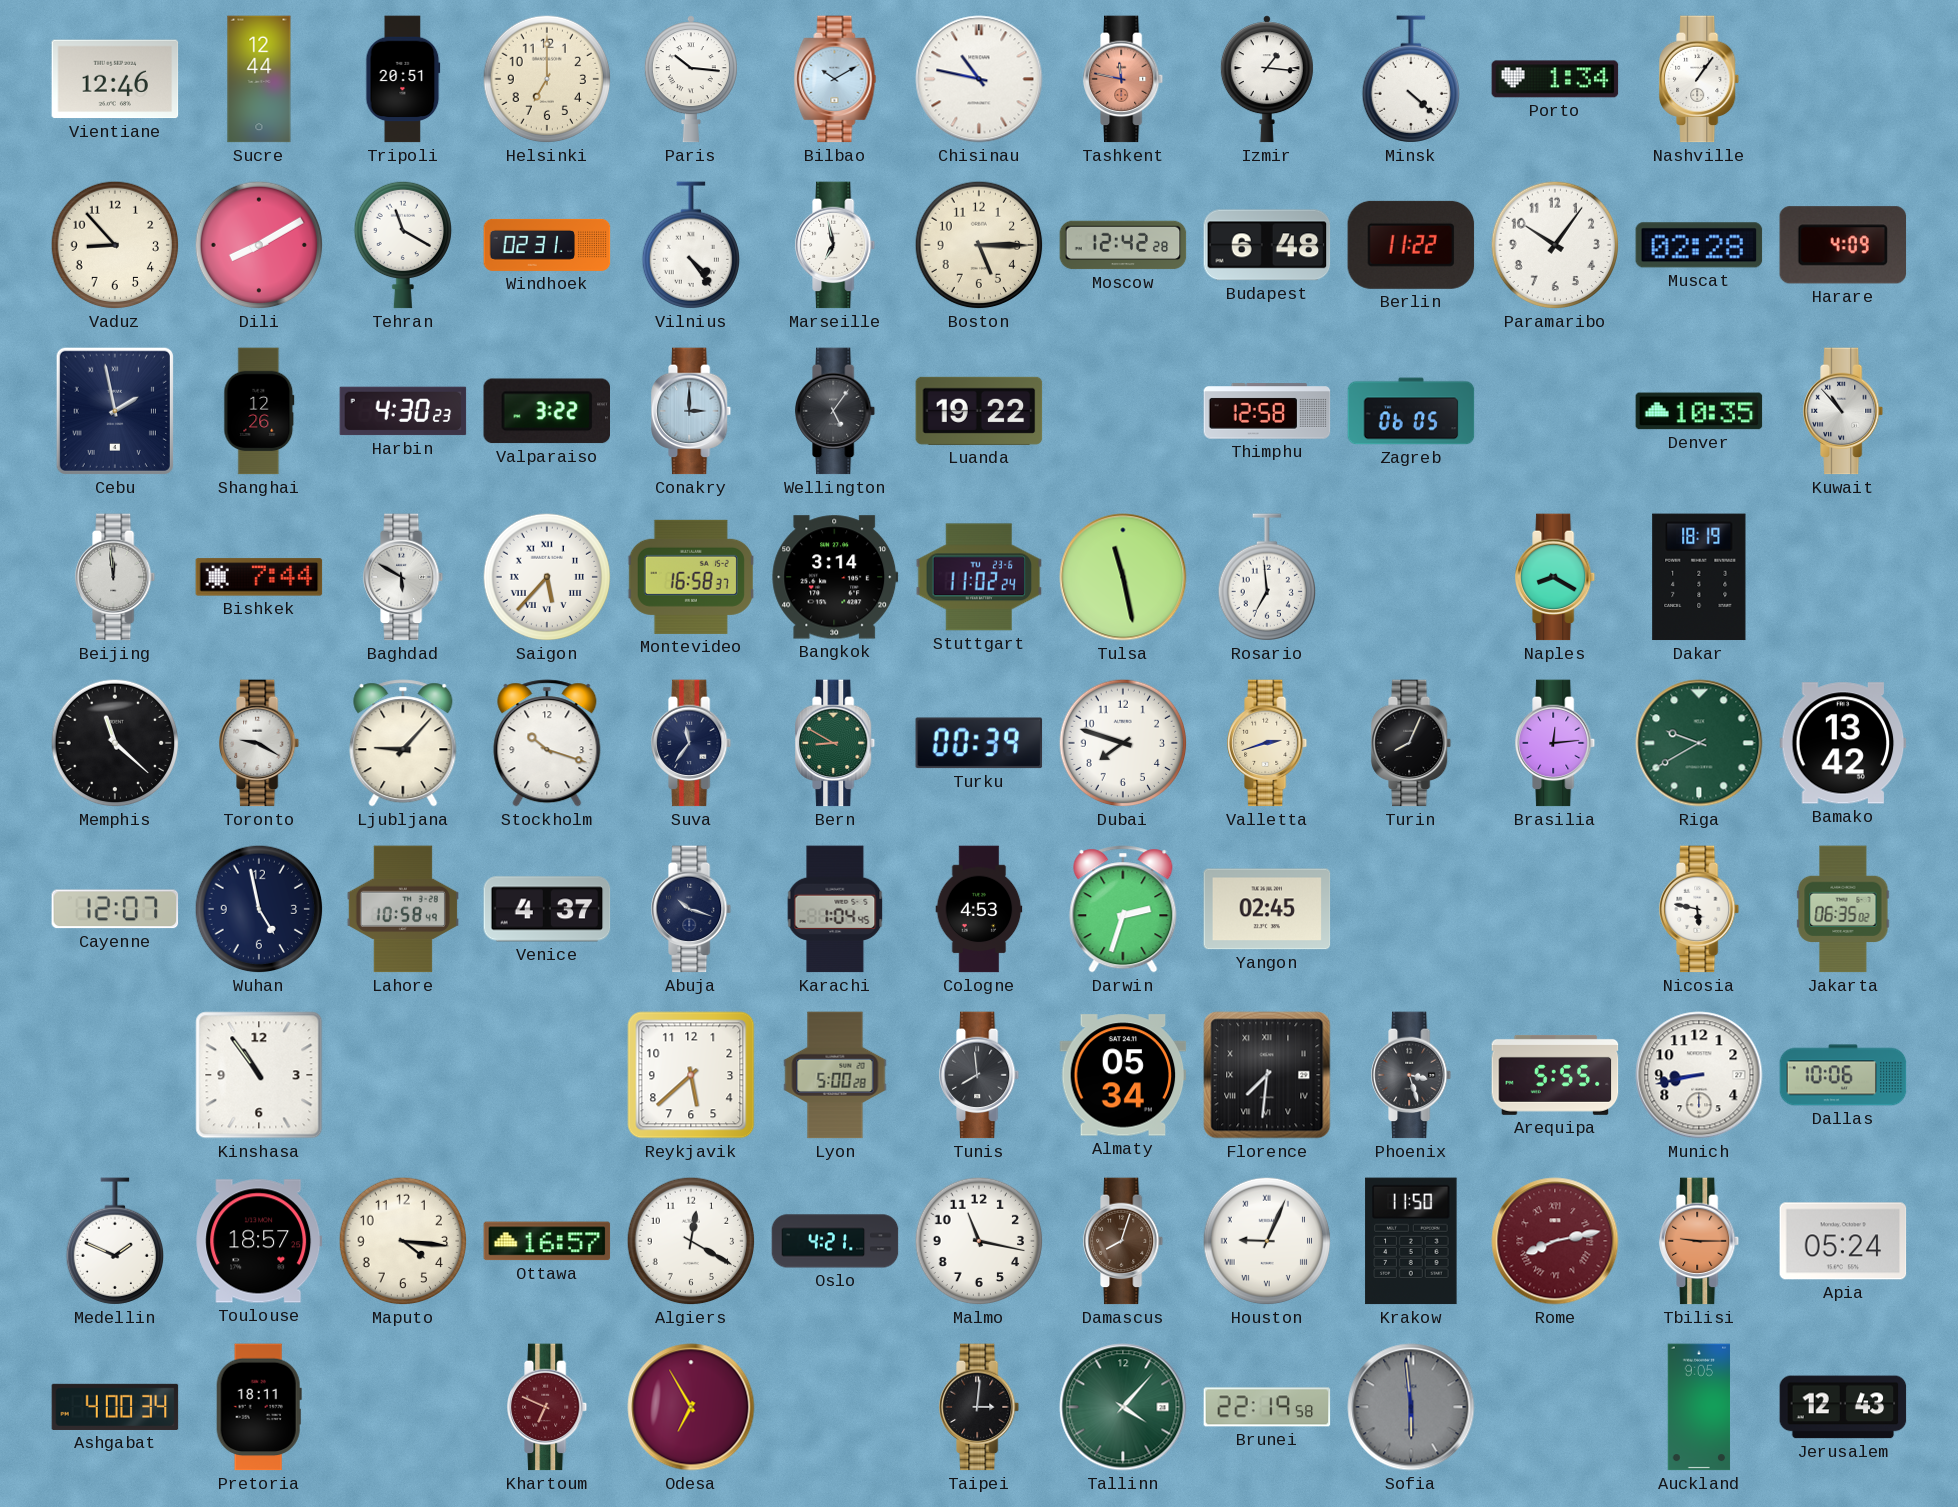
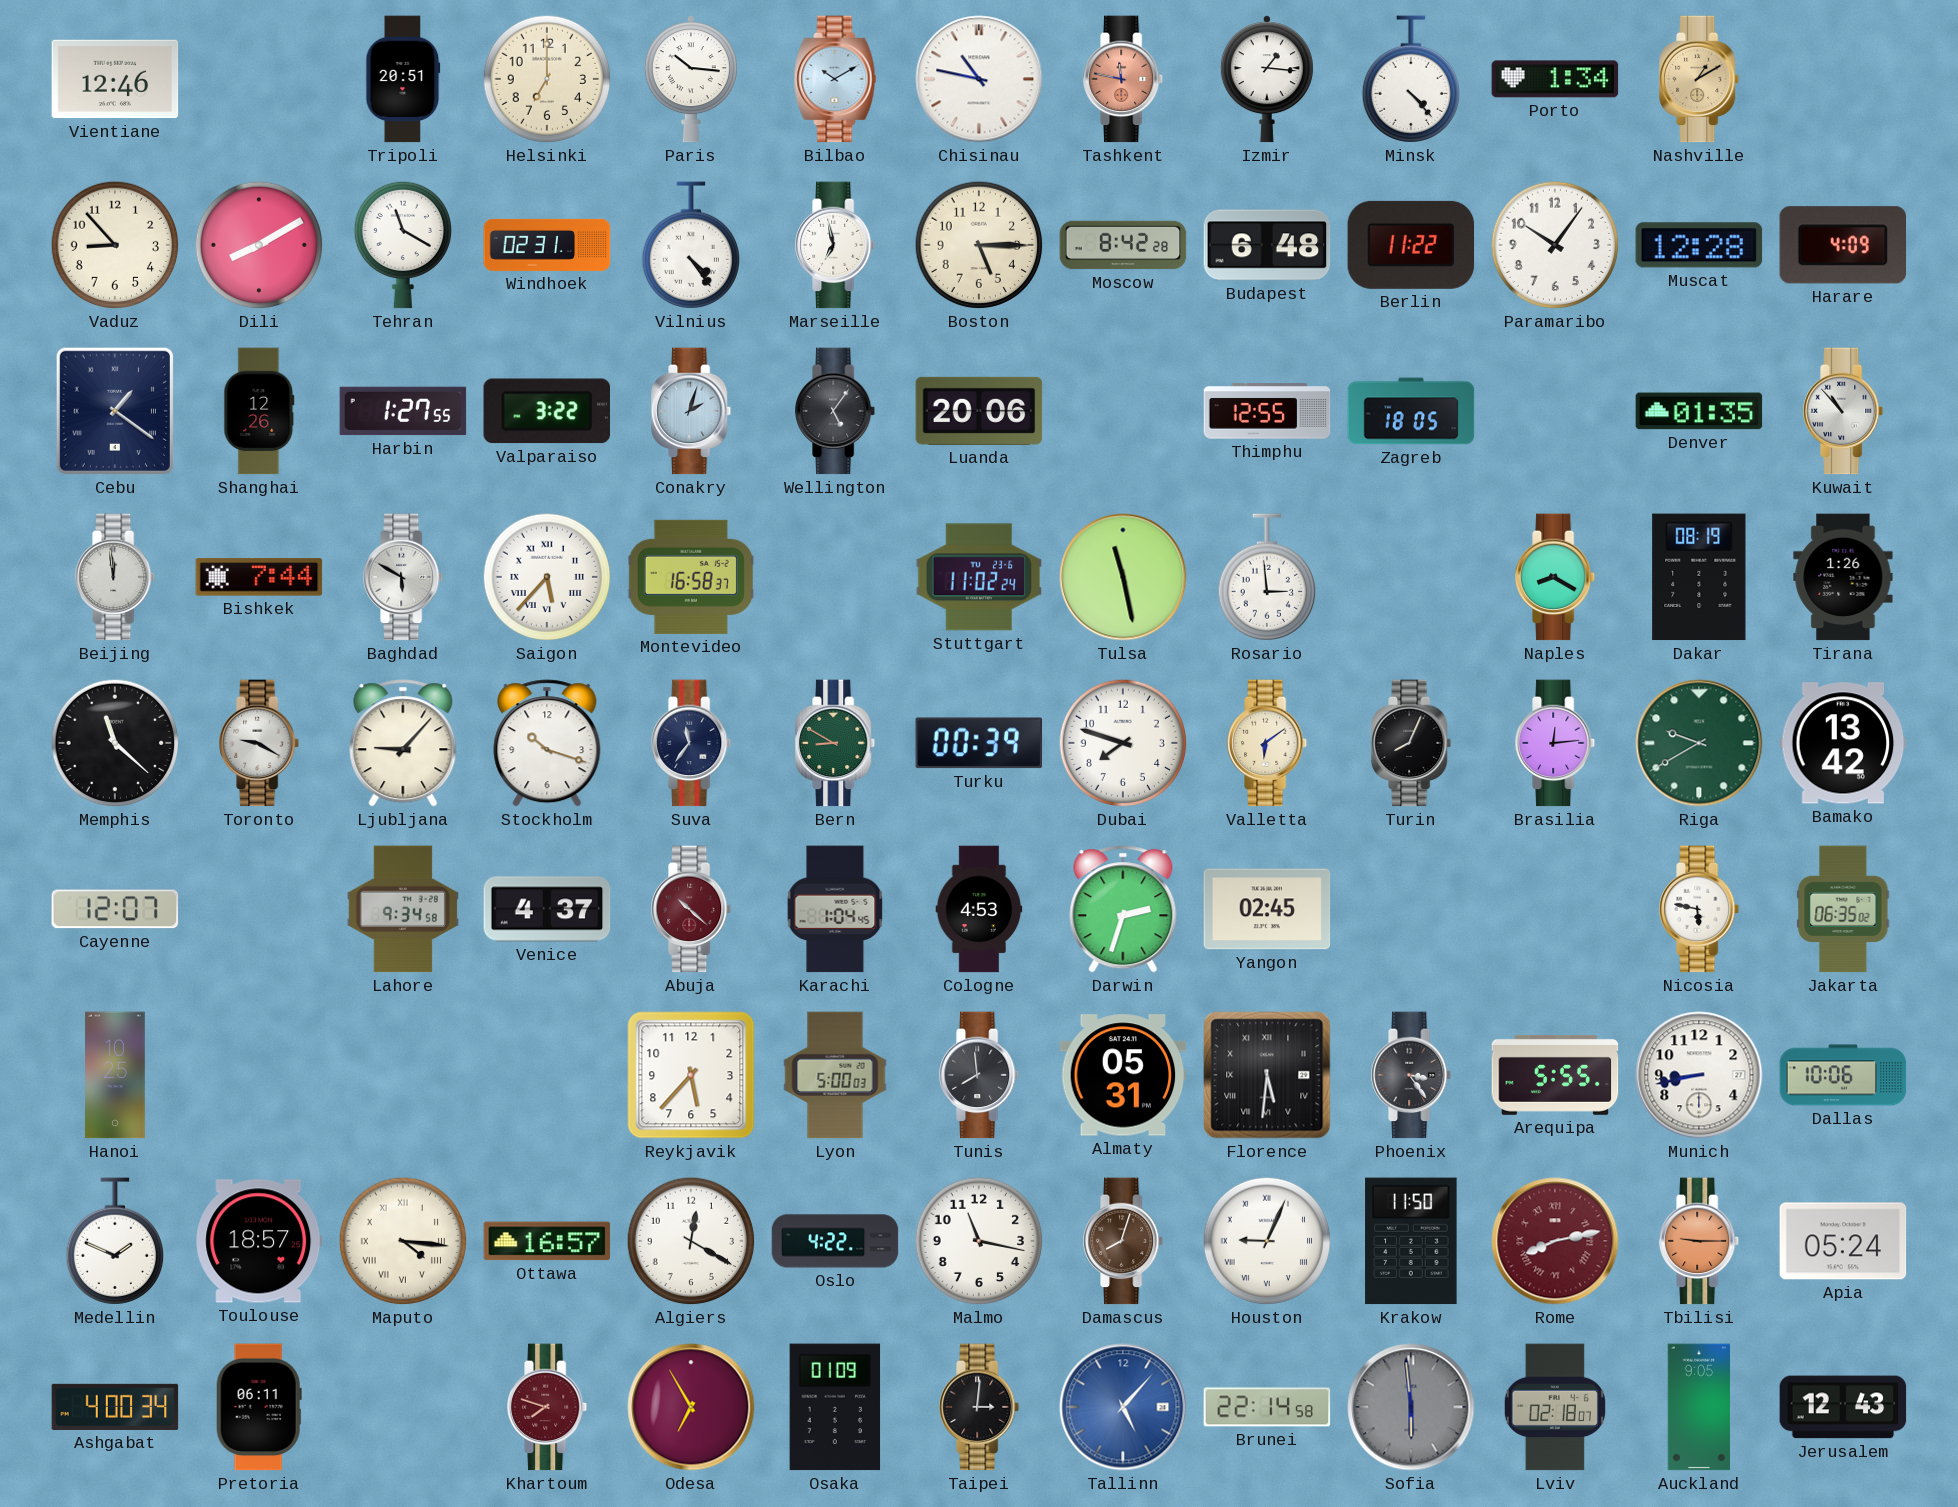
Sucre: 12:44 -> none
Minsk: 4:22 -> 4:23
Nashville: 1:06 -> 1:10
Nashville dial: white -> champagne
Moscow: 12:42 -> 8:42
Muscat: 02:28 -> 12:28
Cebu: 1:58 -> 1:21
Harbin: 4:30 -> 1:27
Conakry: 3:00 -> 2:03
Luanda: 19:22 -> 20:06
Thimphu: 12:58 -> 12:55
Zagreb: 06:05 -> 18:05
Denver: 10:35 -> 01:35
Bangkok: 3:14 -> none
Rosario: 6:59 -> 2:59
Dakar: 18:19 -> 08:19
Tirana: none -> 1:26
Valletta: 2:42 -> 6:09
Wuhan: 4:58 -> none
Lahore: 10:58 -> 9:34
Abuja: 10:18 -> 10:22
Abuja dial: navy -> burgundy
Hanoi: none -> 10:25
Kinshasa: 10:54 -> none
Reykjavik: 5:38 -> 5:37
Lyon: 5:00:28 -> 5:00:03
Almaty: 05:34 -> 05:31
Florence: 7:31 -> 5:31
Phoenix: 3:27 -> 3:24
Maputo numerals: Arabic -> Roman
Oslo: 4:21 -> 4:22
Pretoria: 18:11 -> 06:11
Khartoum: 6:49 -> 7:48
Osaka: none -> 01:09
Tallinn: 4:07 -> 5:07
Tallinn dial: green -> blue
Brunei: 22:19 -> 22:14
Lviv: none -> 02:18
